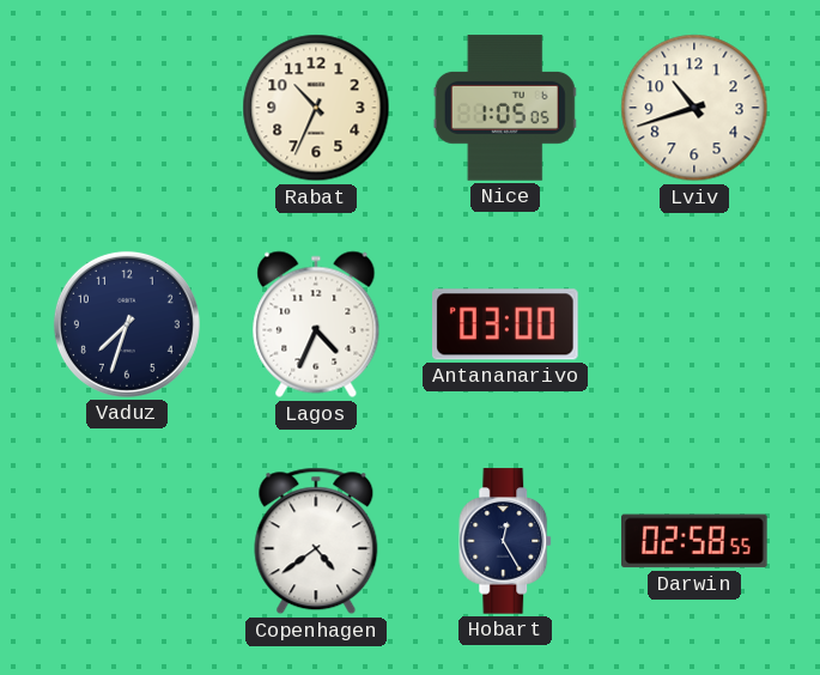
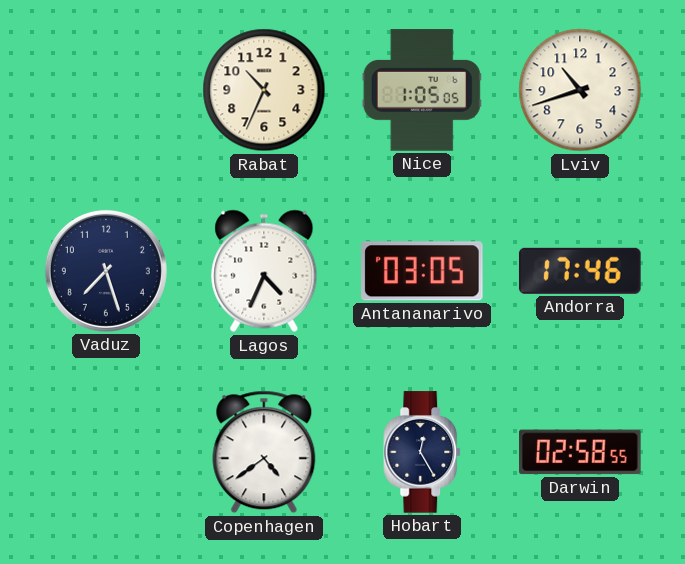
Vaduz: 7:33 -> 7:27
Antananarivo: 03:00 -> 03:05
Andorra: none -> 17:46
